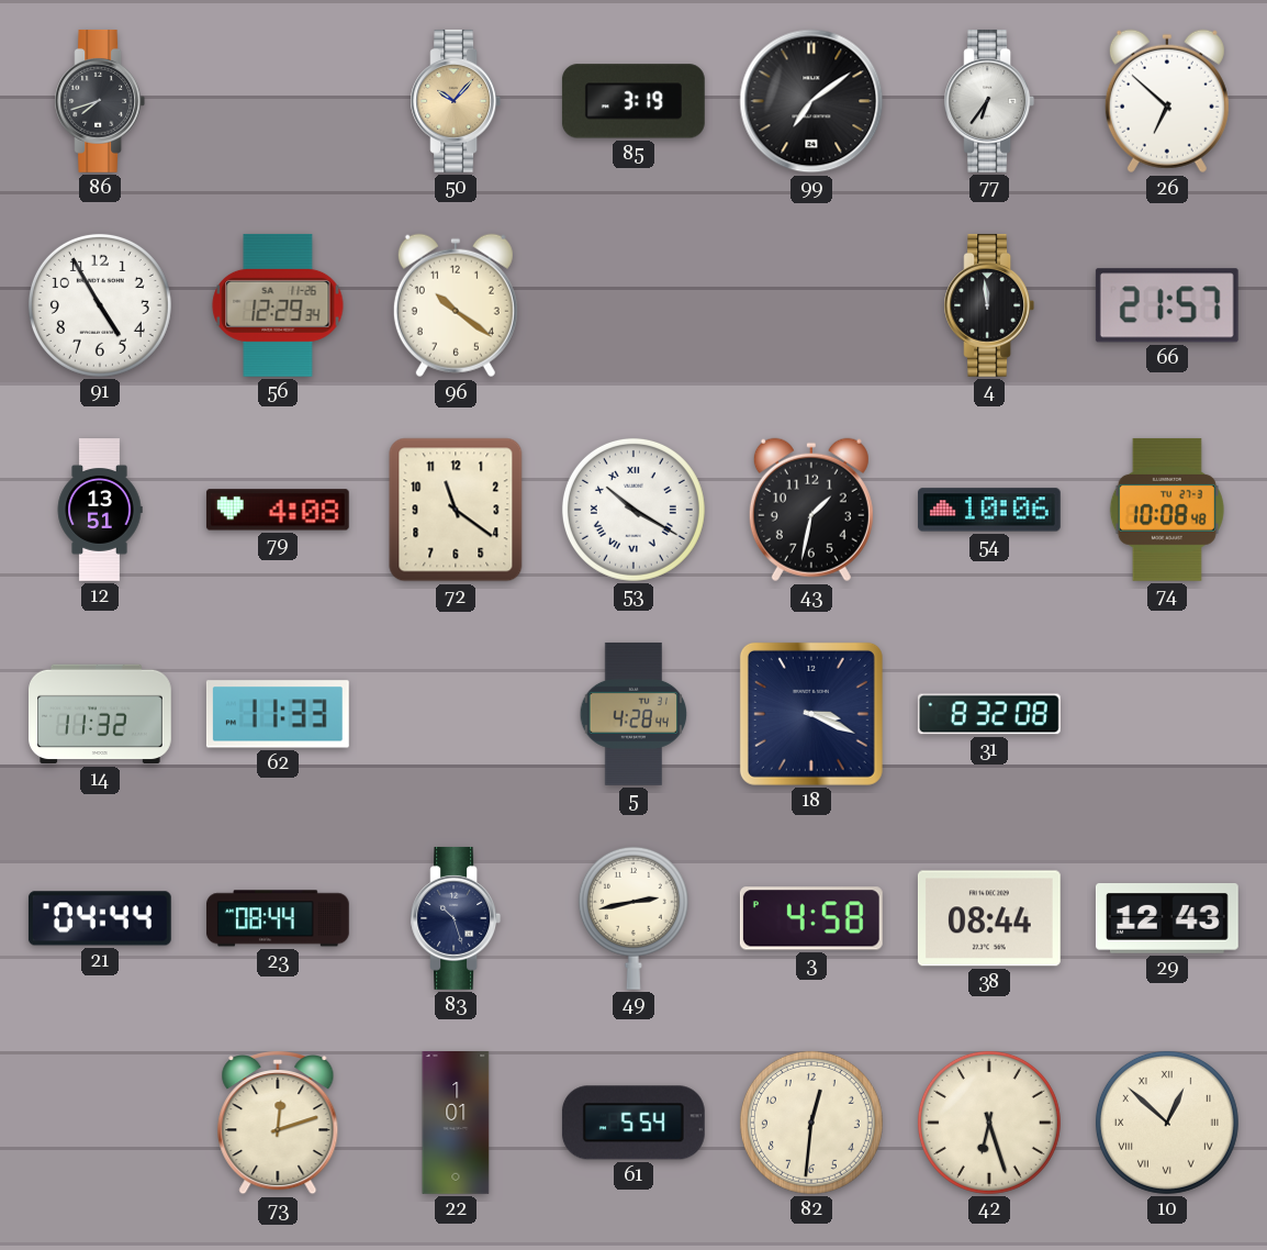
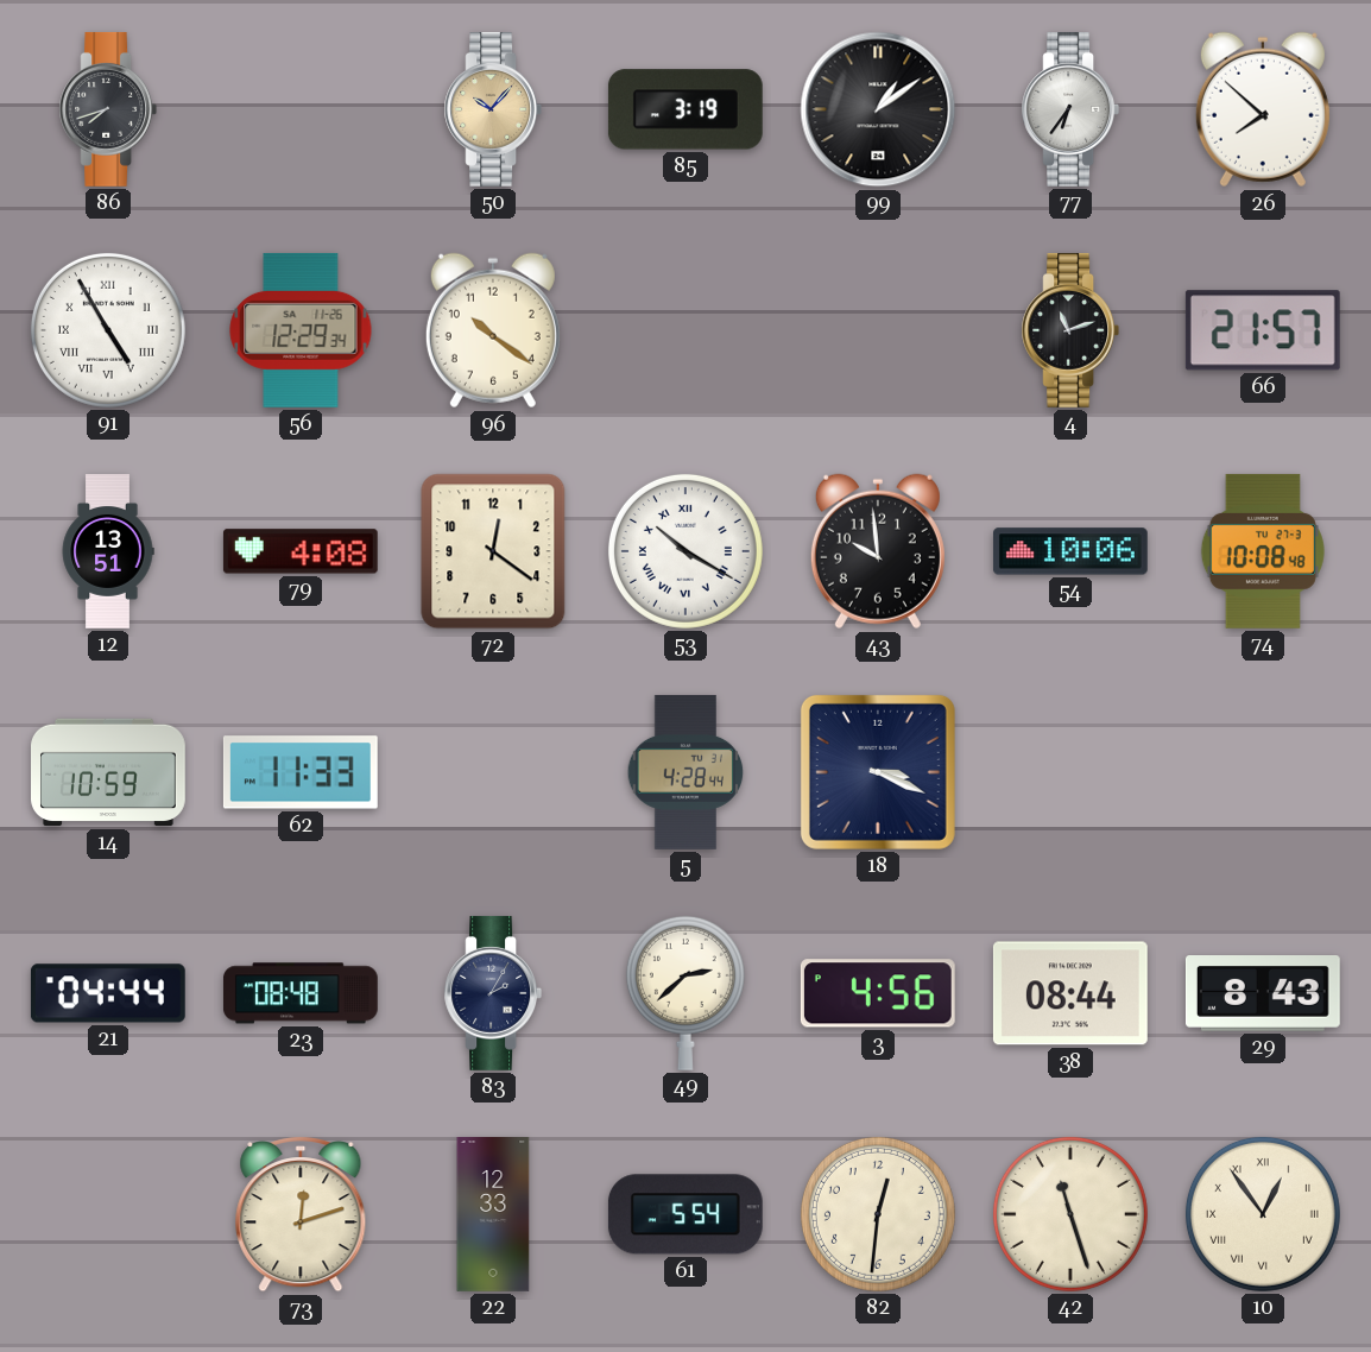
99: 7:09 -> 1:09
26: 6:52 -> 7:52
91 numerals: Arabic -> Roman
4: 11:59 -> 11:12
72: 11:21 -> 12:21
43: 1:32 -> 9:59
14: 11:32 -> 10:59
31: 8:32 -> none
23: 08:44 -> 08:48
83: 10:27 -> 2:05
49: 2:43 -> 2:38
3: 4:58 -> 4:56
29: 12:43 -> 8:43
22: 1:01 -> 12:33
42: 6:27 -> 11:27
10: 12:52 -> 12:54
